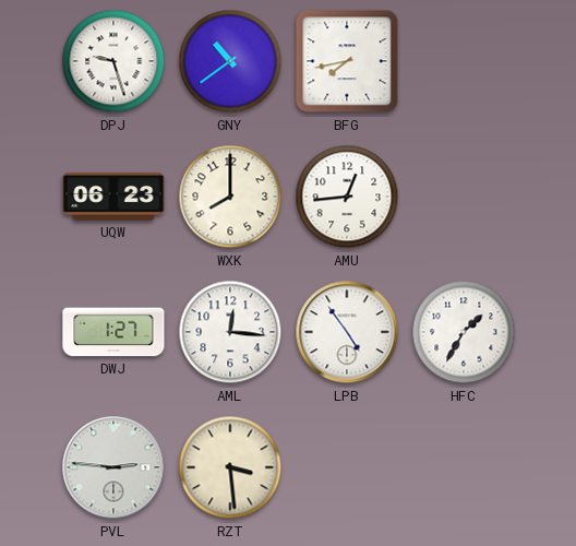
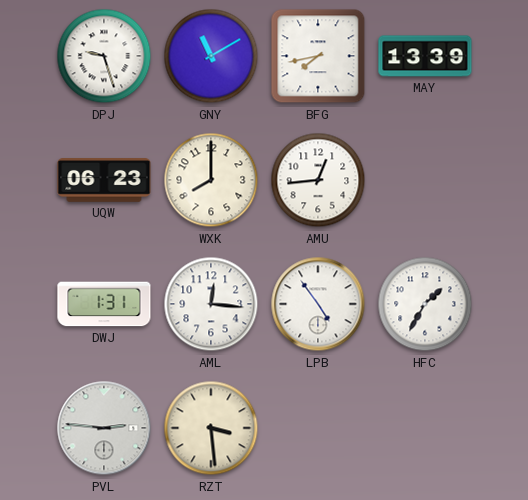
GNY: 10:39 -> 11:10
MAY: none -> 13:39
DWJ: 1:27 -> 1:31
